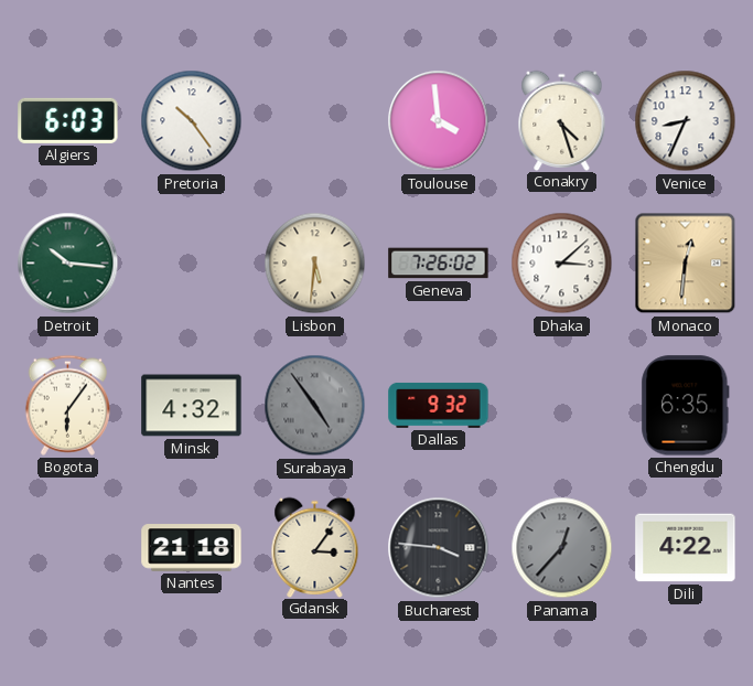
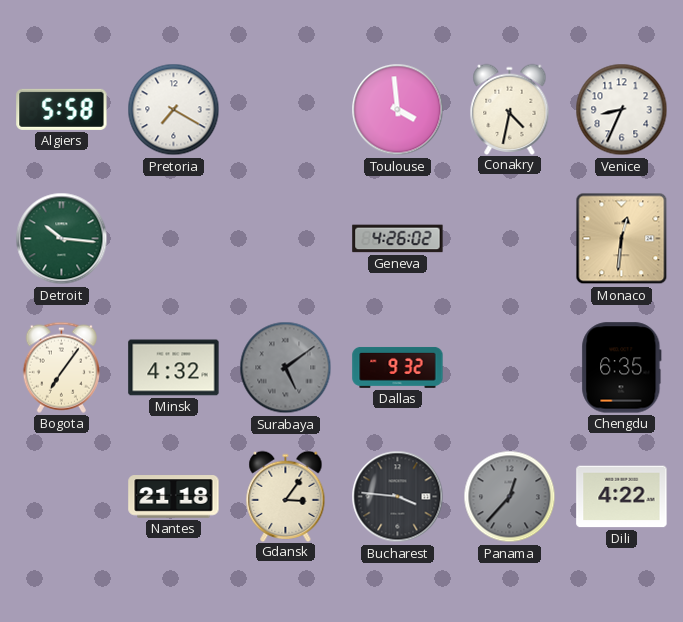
Algiers: 6:03 -> 5:58
Pretoria: 10:24 -> 7:20
Conakry: 4:27 -> 4:32
Lisbon: 5:31 -> none
Geneva: 7:26 -> 4:26
Dhaka: 3:08 -> none
Bogota: 6:06 -> 7:06
Surabaya: 4:54 -> 5:09
